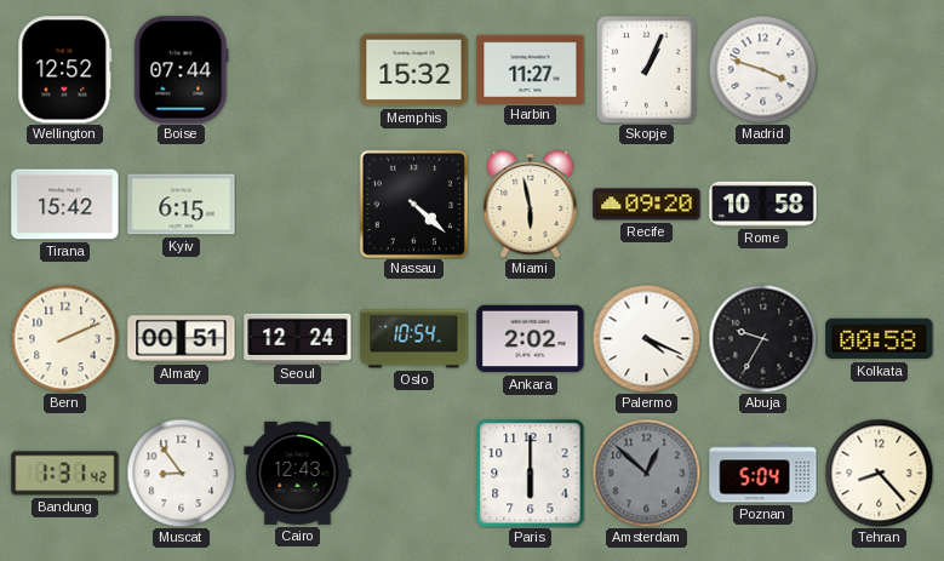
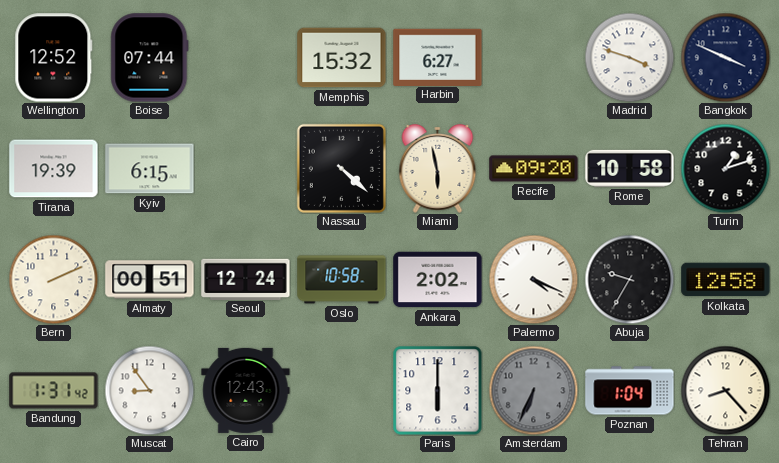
Harbin: 11:27 -> 6:27
Skopje: 1:04 -> none
Bangkok: none -> 3:49
Tirana: 15:42 -> 19:39
Turin: none -> 1:12
Oslo: 10:54 -> 10:58
Kolkata: 00:58 -> 12:58
Amsterdam: 12:52 -> 6:34
Poznan: 5:04 -> 1:04
